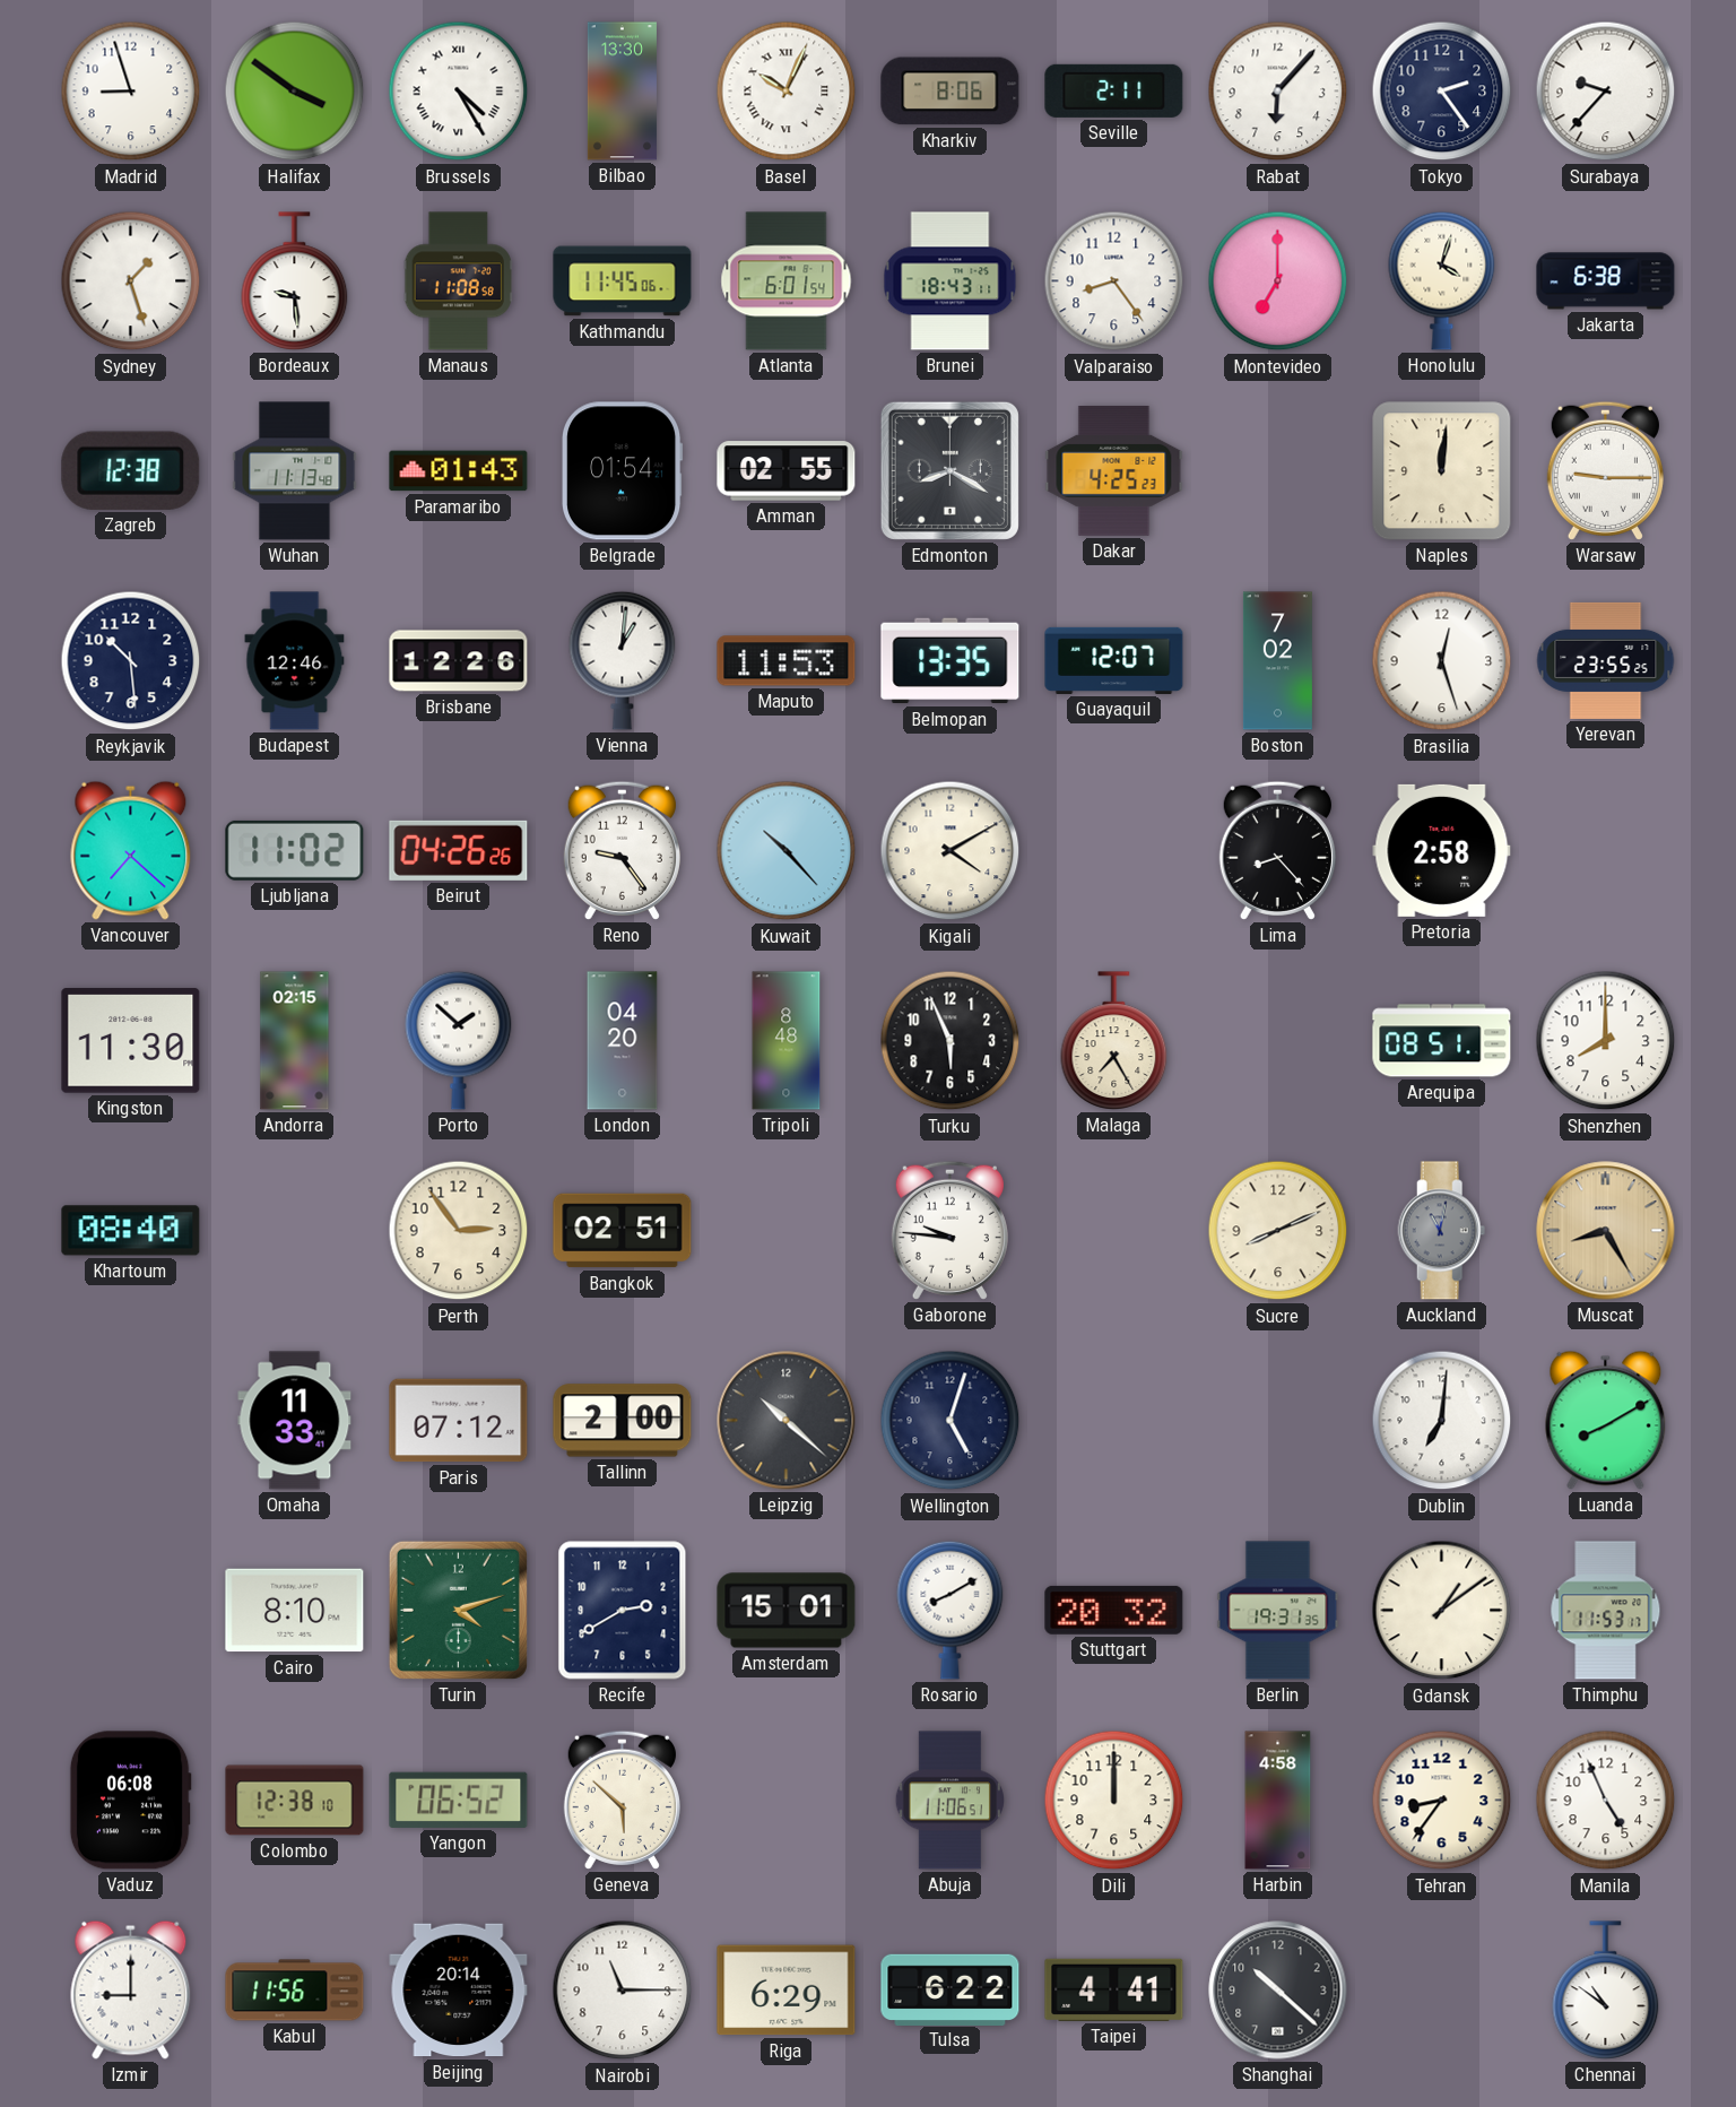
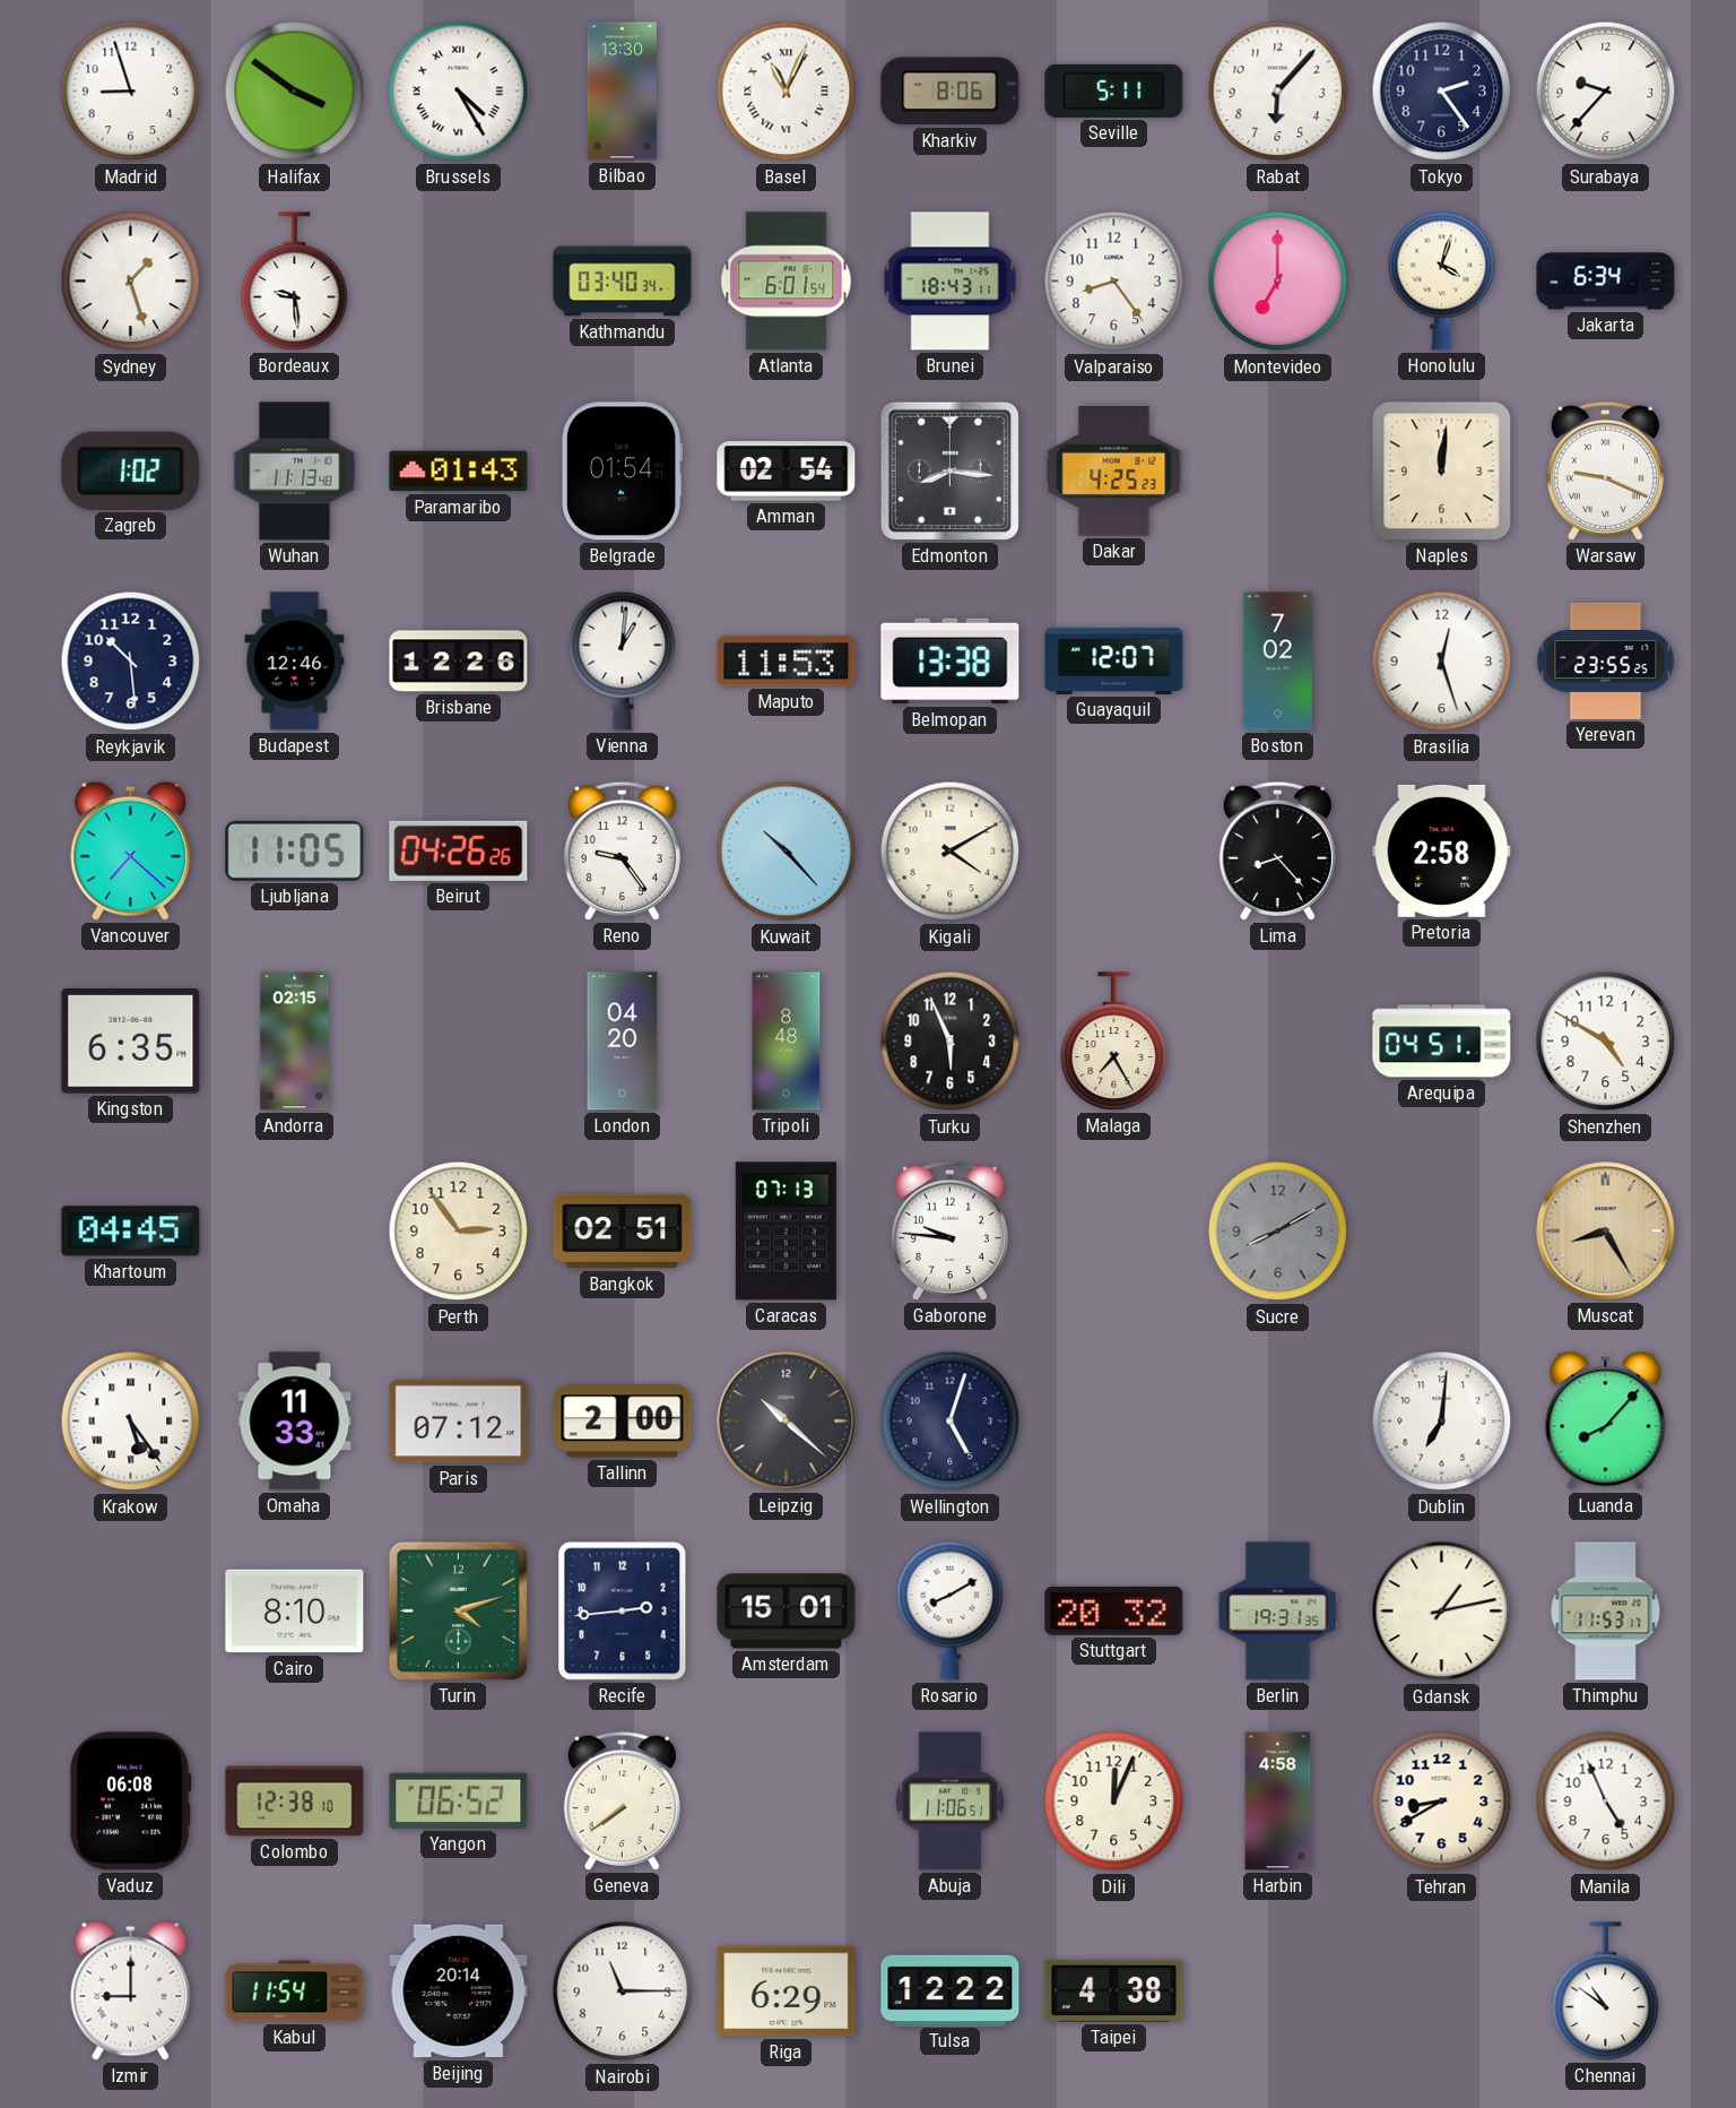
Basel: 10:04 -> 11:04
Seville: 2:11 -> 5:11
Manaus: 11:08 -> none
Kathmandu: 11:45 -> 03:40
Jakarta: 6:38 -> 6:34
Zagreb: 12:38 -> 1:02
Amman: 02:55 -> 02:54
Edmonton: 8:20 -> 8:16
Warsaw: 9:15 -> 9:19
Belmopan: 13:35 -> 13:38
Ljubljana: 11:02 -> 11:05
Kingston: 11:30 -> 6:35
Porto: 1:52 -> none
Arequipa: 08:51 -> 04:51
Shenzhen: 8:00 -> 4:50
Khartoum: 08:40 -> 04:45
Caracas: none -> 07:13
Sucre: 8:11 -> 8:10
Sucre dial: cream -> grey
Auckland: 11:02 -> none
Krakow: none -> 5:24
Luanda: 8:10 -> 8:07
Recife: 2:40 -> 2:44
Gdansk: 1:09 -> 1:13
Geneva: 5:52 -> 7:39
Dili: 12:00 -> 12:04
Tehran: 8:36 -> 8:40
Kabul: 11:56 -> 11:54
Tulsa: 6:22 -> 12:22
Taipei: 4:41 -> 4:38
Shanghai: 10:22 -> none
